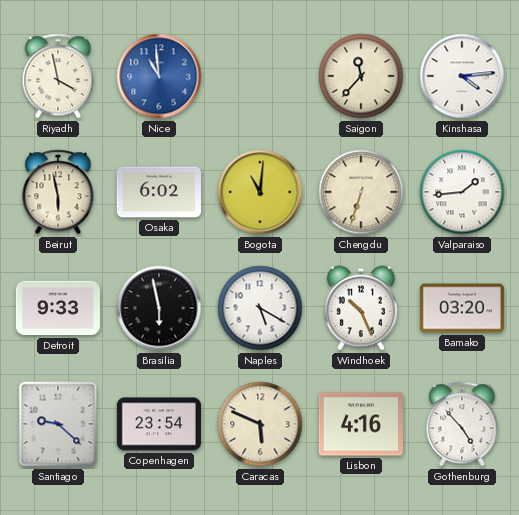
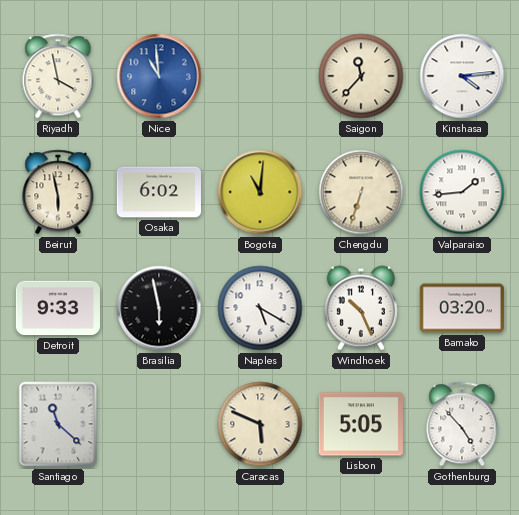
Santiago: 9:22 -> 11:22
Copenhagen: 23:54 -> none
Lisbon: 4:16 -> 5:05
